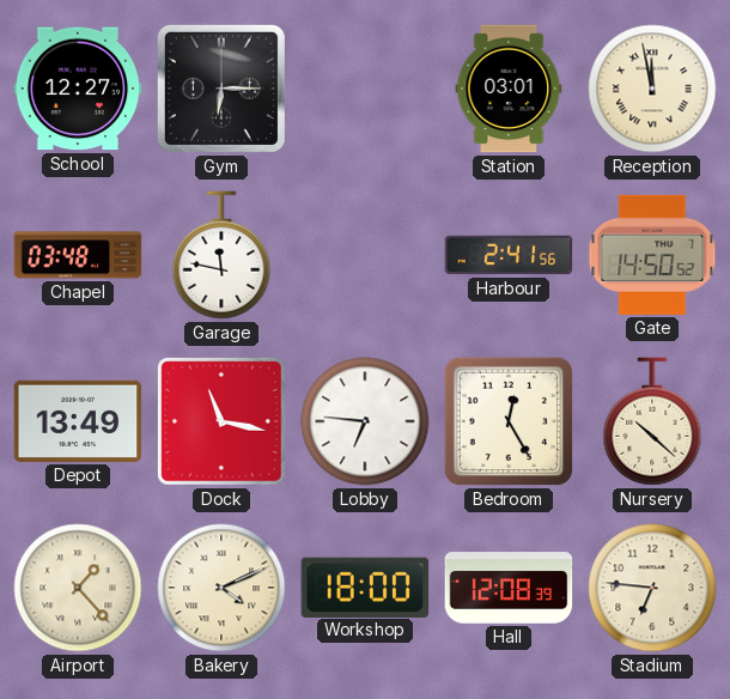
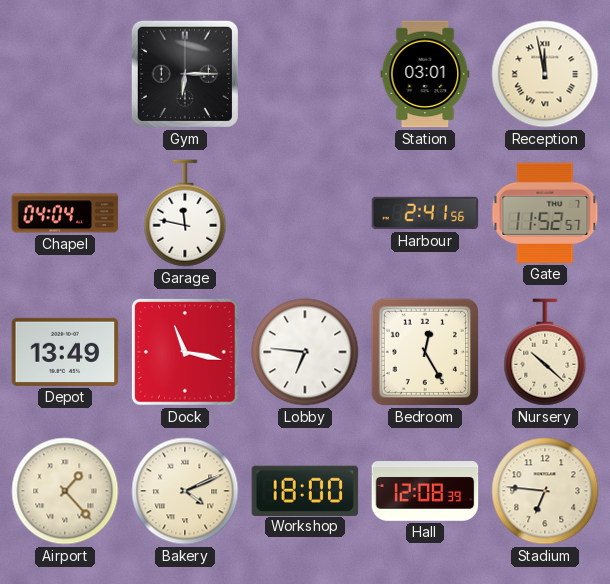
School: 12:27 -> none
Chapel: 03:48 -> 04:04
Gate: 14:50 -> 11:52
